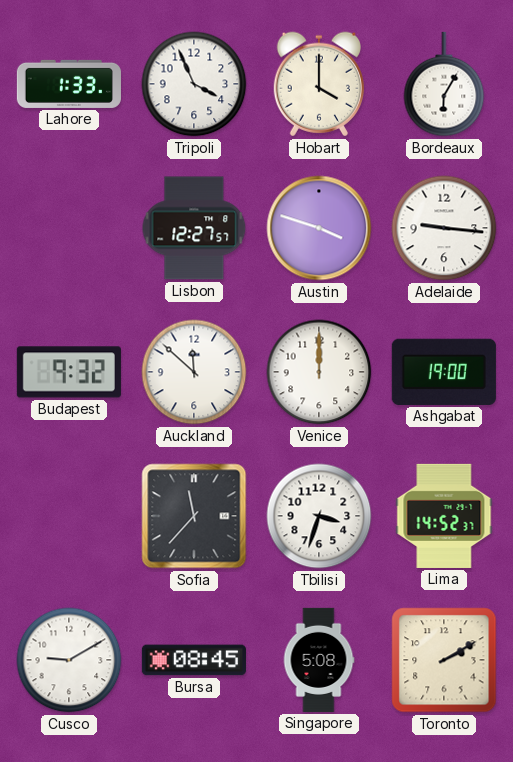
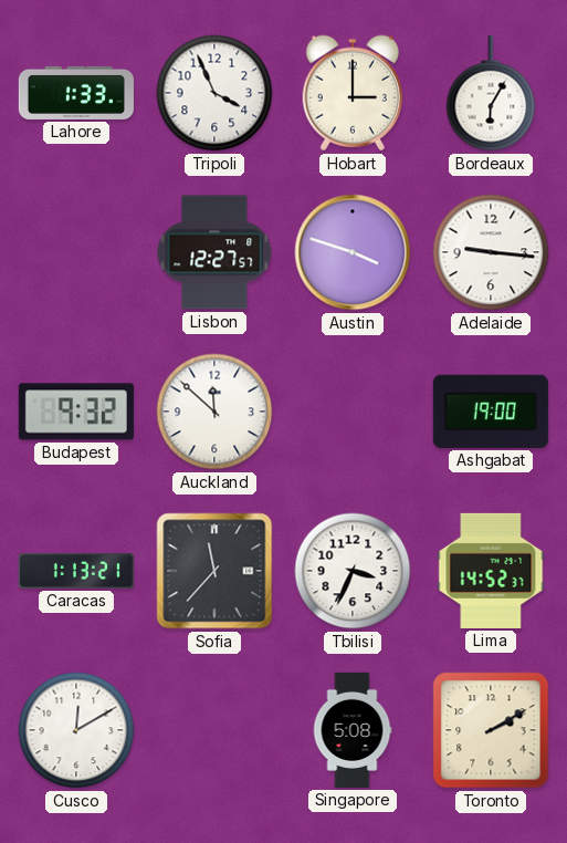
Hobart: 4:00 -> 3:00
Venice: 12:00 -> none
Caracas: none -> 1:13
Tbilisi: 3:33 -> 3:34
Cusco: 9:10 -> 12:10
Bursa: 08:45 -> none
